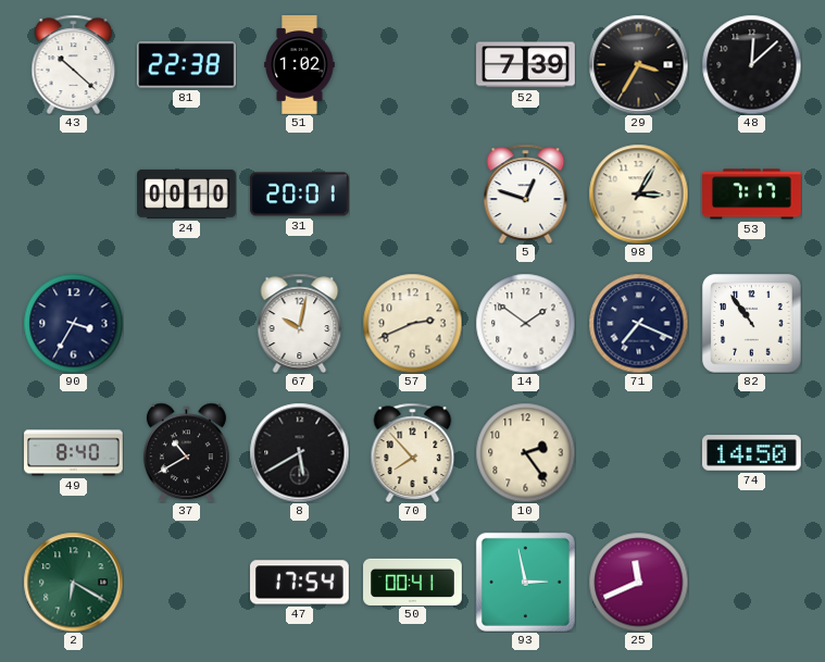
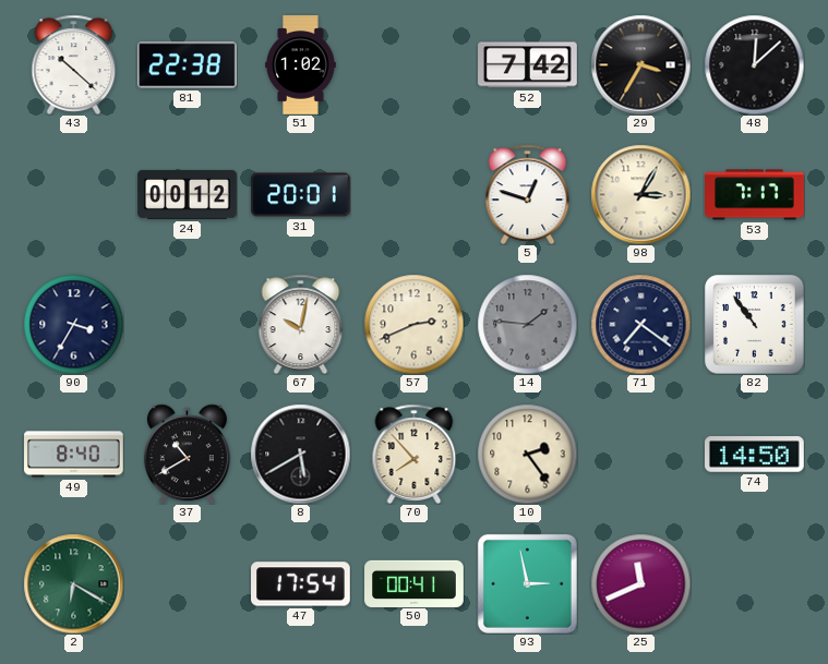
52: 7:39 -> 7:42
24: 00:10 -> 00:12
14: 1:51 -> 1:46
14 dial: white -> grey
71: 7:19 -> 7:21
